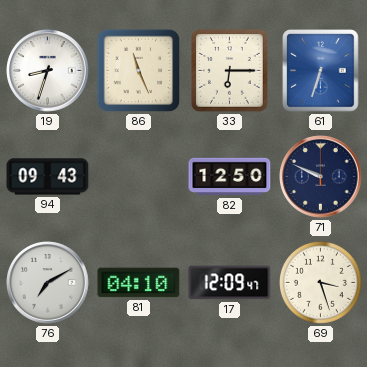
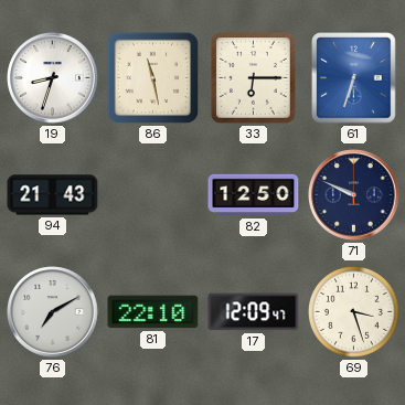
86: 11:26 -> 11:28
94: 09:43 -> 21:43
81: 04:10 -> 22:10
